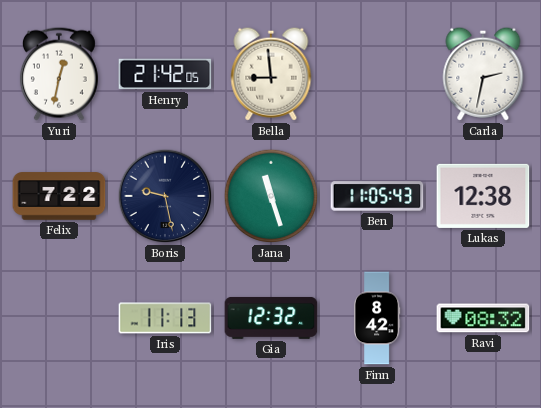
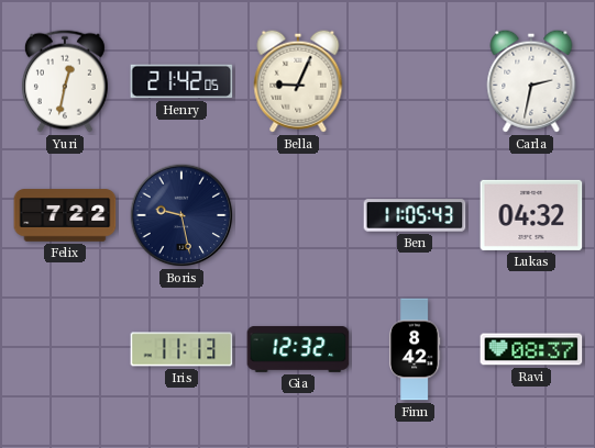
Bella: 8:59 -> 9:04
Jana: 11:27 -> none
Lukas: 12:38 -> 04:32
Ravi: 08:32 -> 08:37
